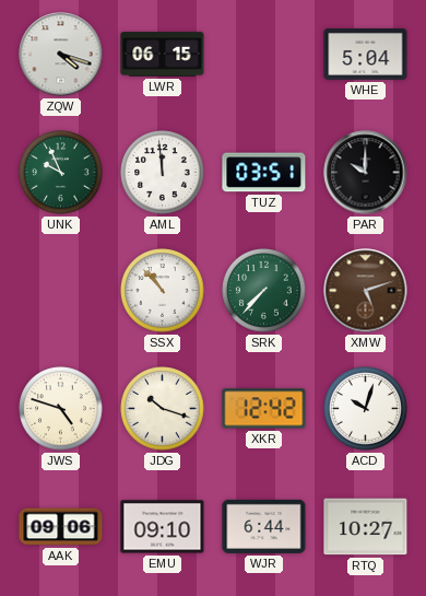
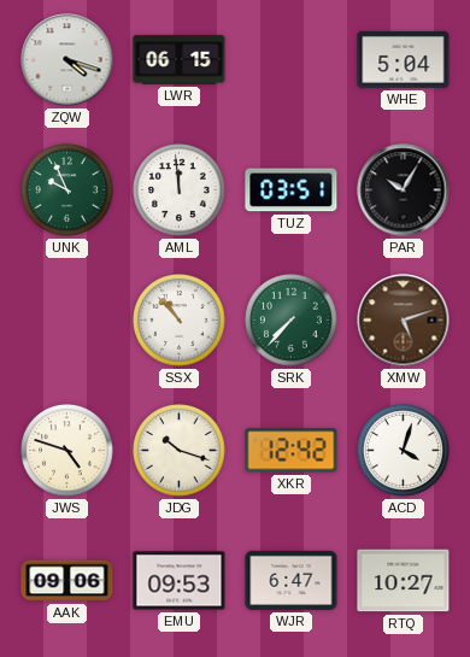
PAR: 10:00 -> 10:05
ACD: 10:03 -> 4:03
EMU: 09:10 -> 09:53
WJR: 6:44 -> 6:47
